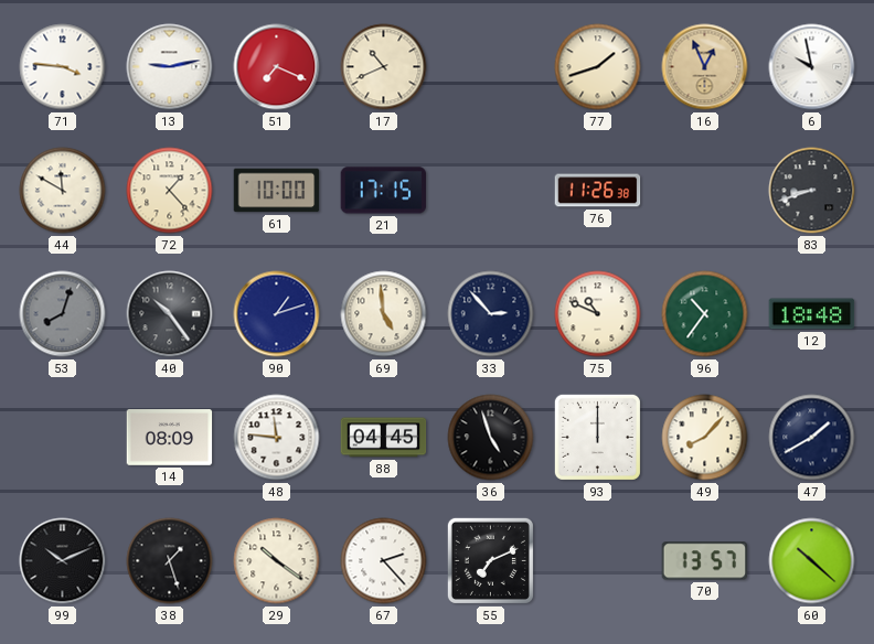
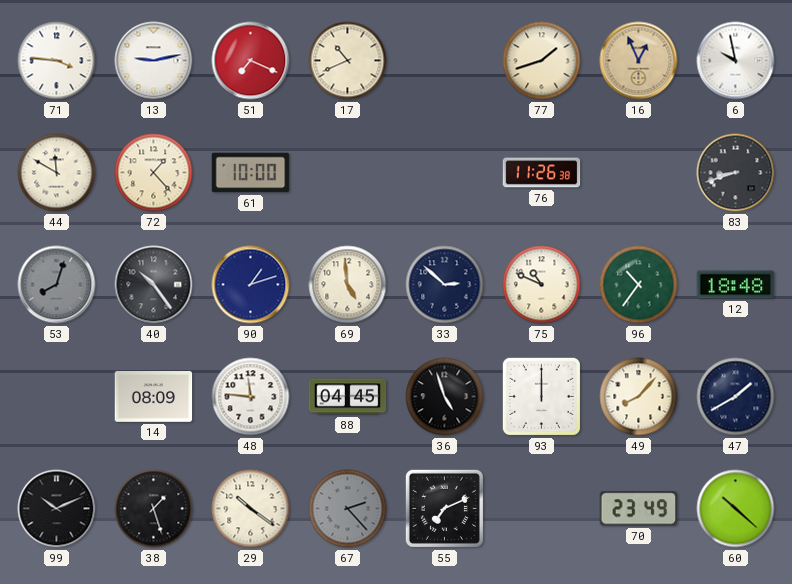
21: 17:15 -> none
33: 2:53 -> 2:52
67 dial: white -> grey
70: 13:57 -> 23:49
